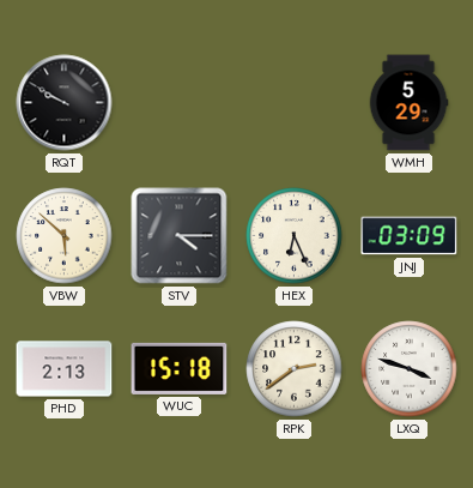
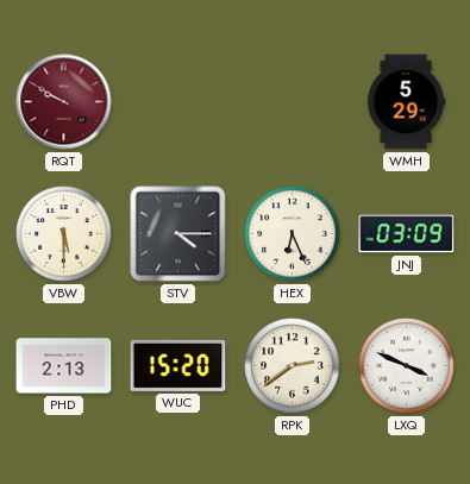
RQT dial: black -> burgundy
VBW: 5:52 -> 5:30
WUC: 15:18 -> 15:20
LXQ: 3:48 -> 3:49
